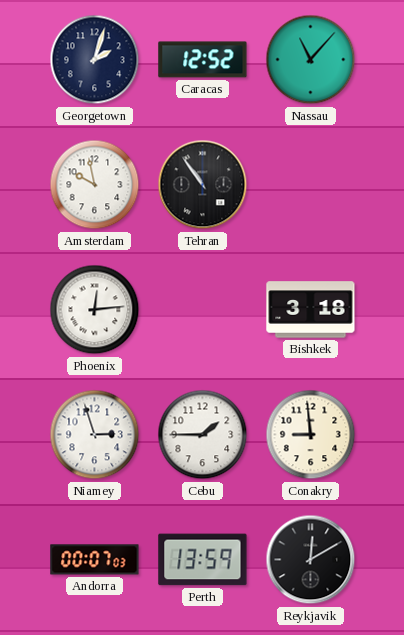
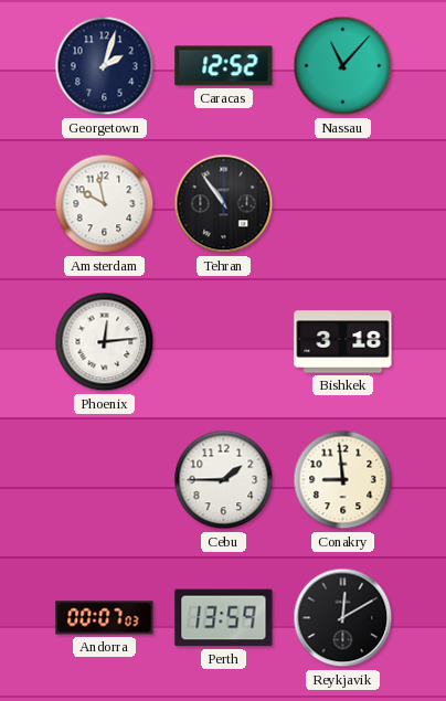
Niamey: 2:57 -> none
